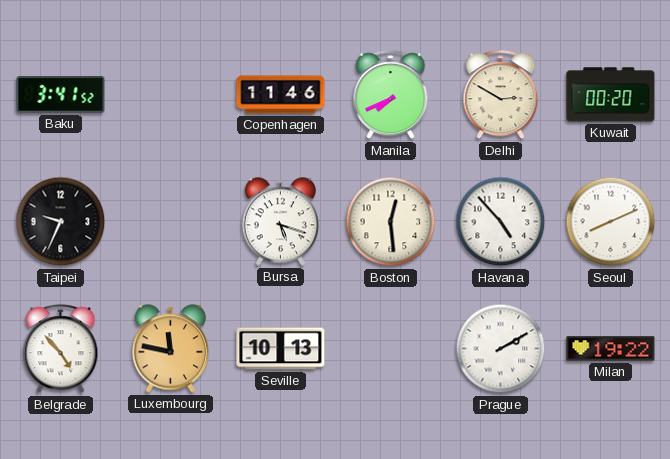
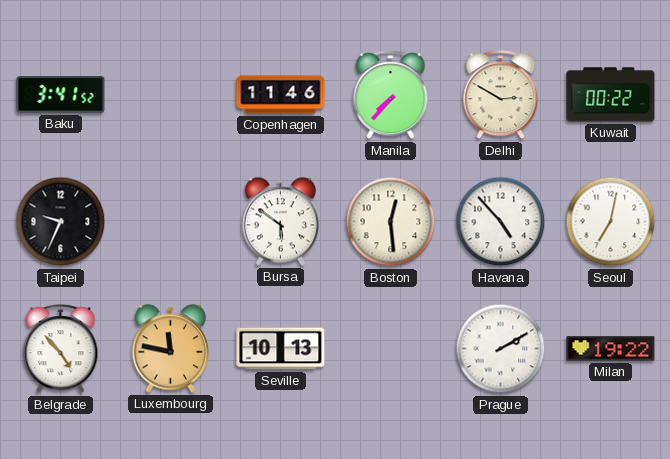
Manila: 7:41 -> 7:37
Kuwait: 00:20 -> 00:22
Bursa: 5:18 -> 5:51
Seoul: 8:11 -> 7:02
